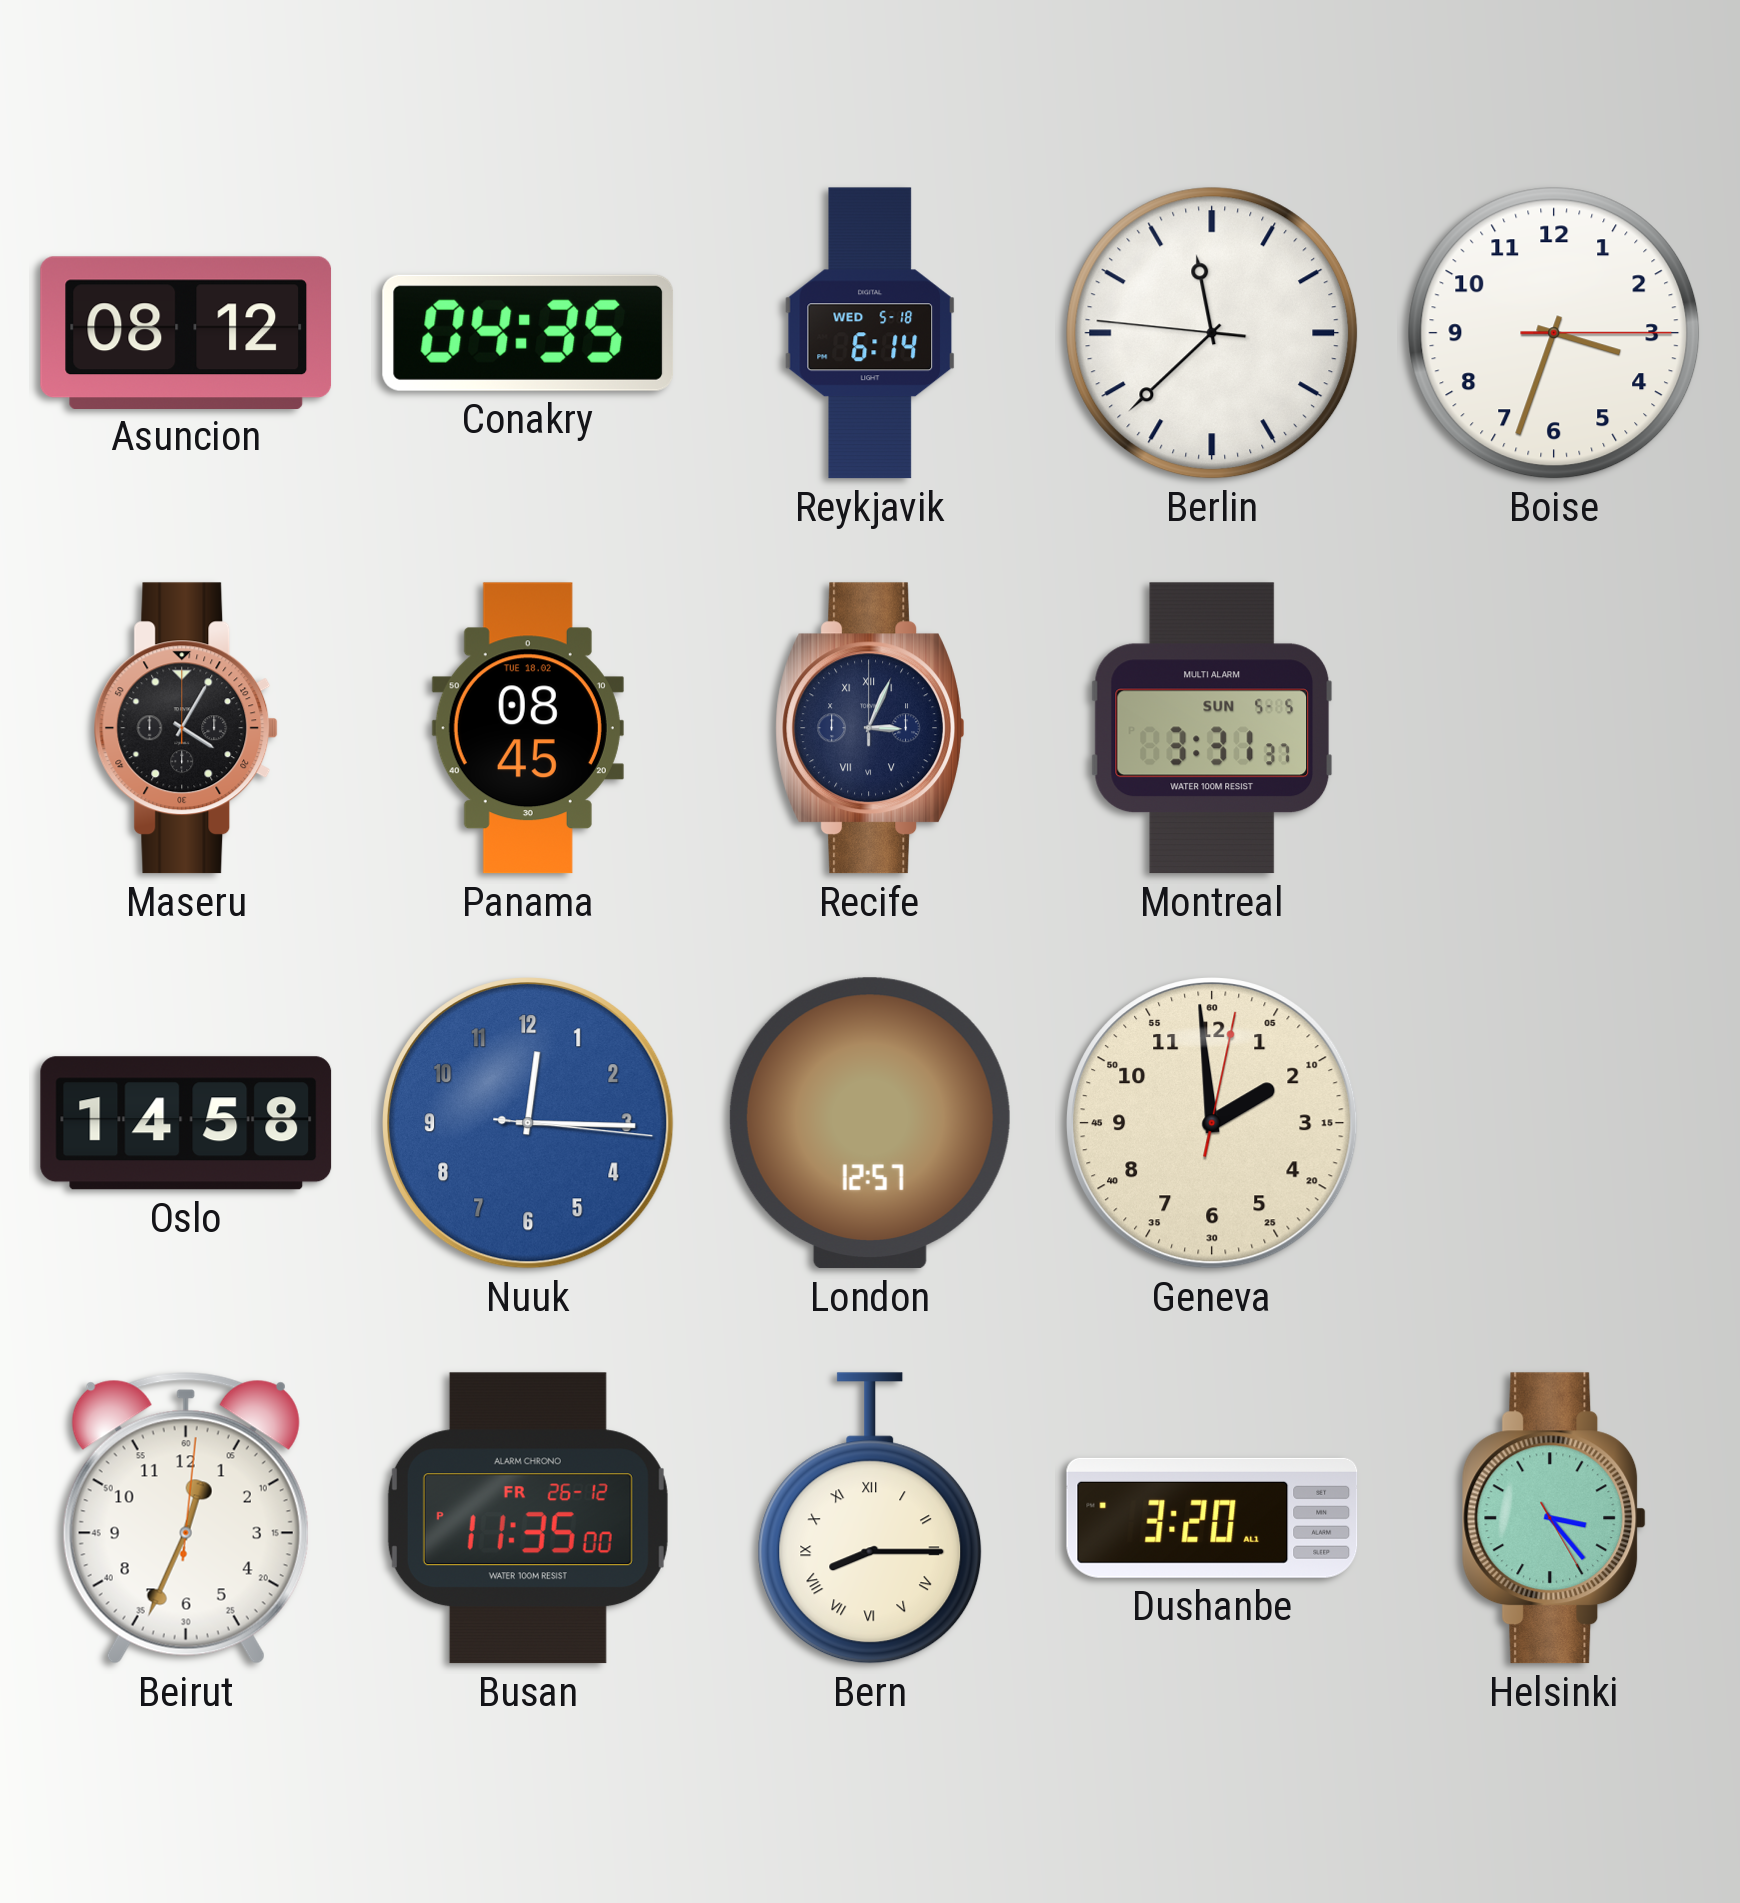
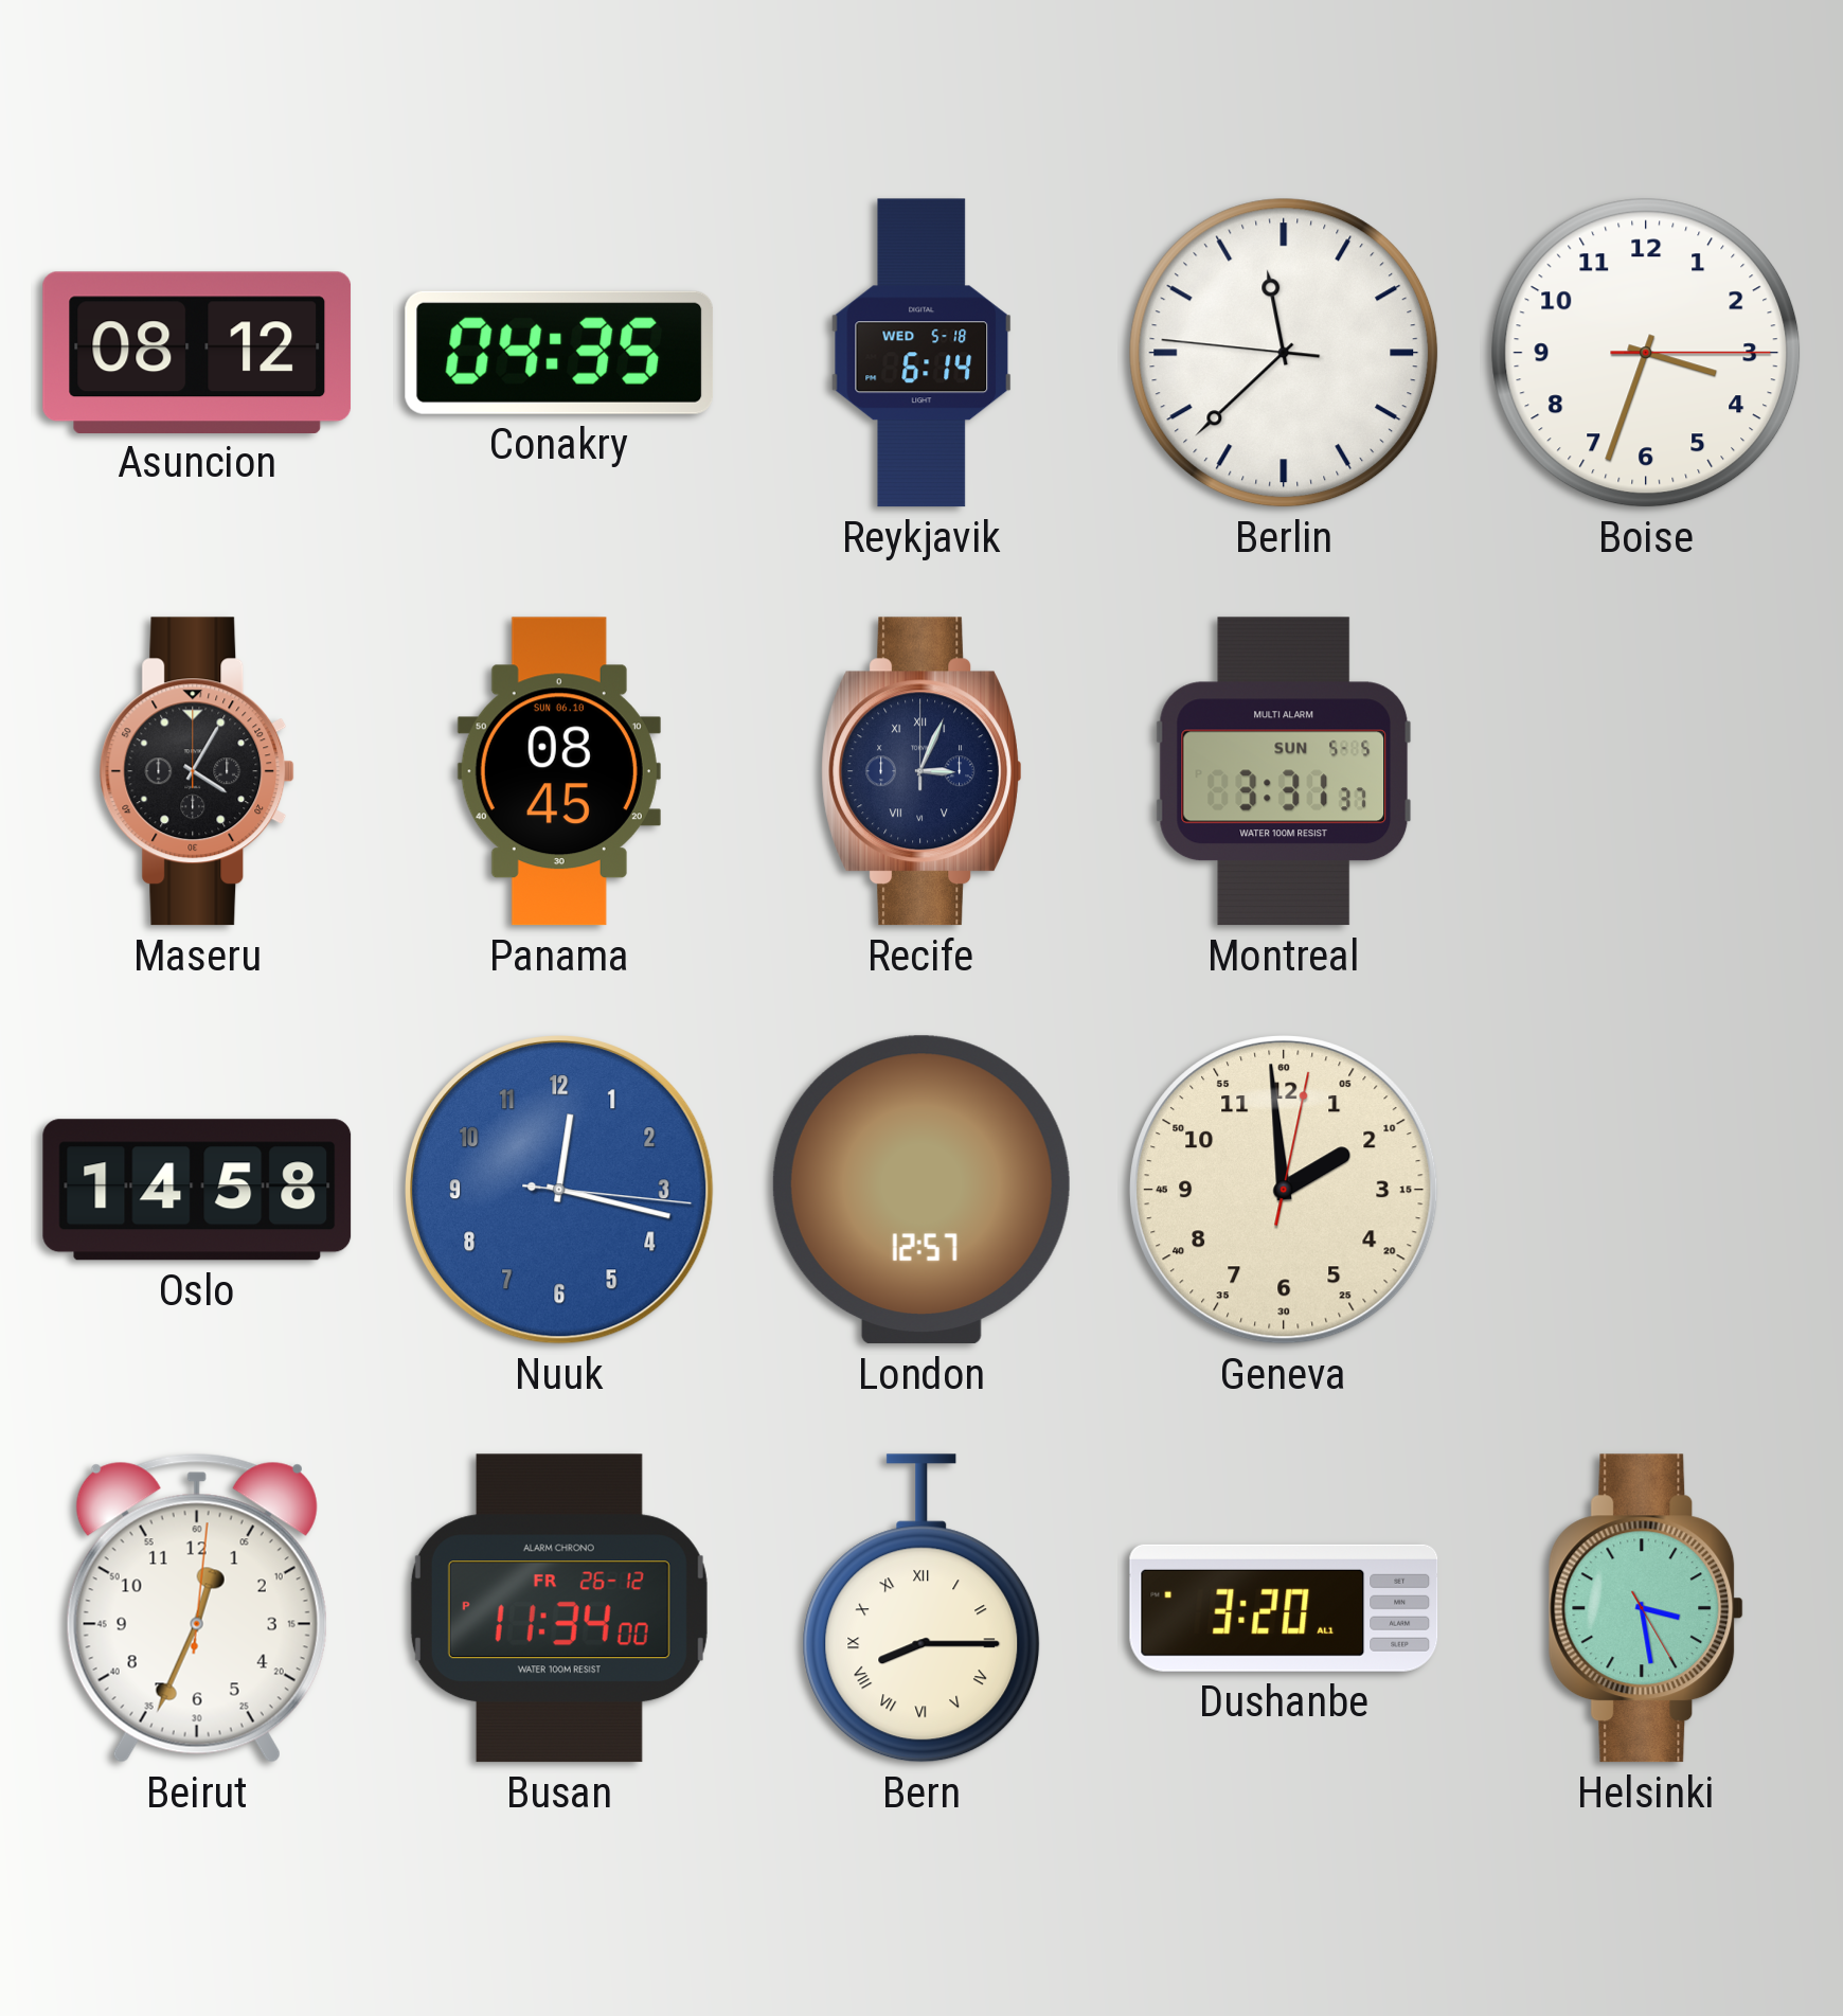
Panama date: TUE 18.02 -> SUN 06.10
Nuuk: 12:15 -> 12:17
Busan: 11:35 -> 11:34
Helsinki: 3:23 -> 3:28
